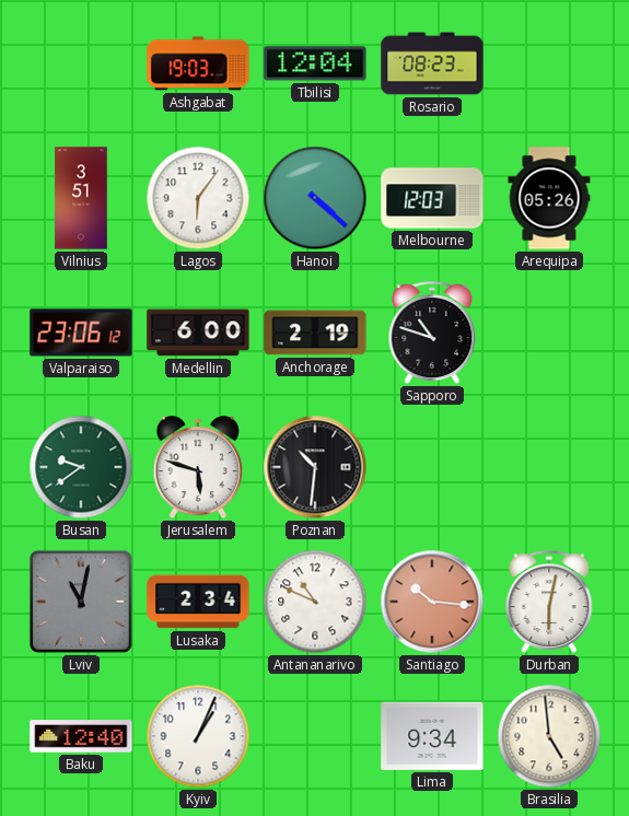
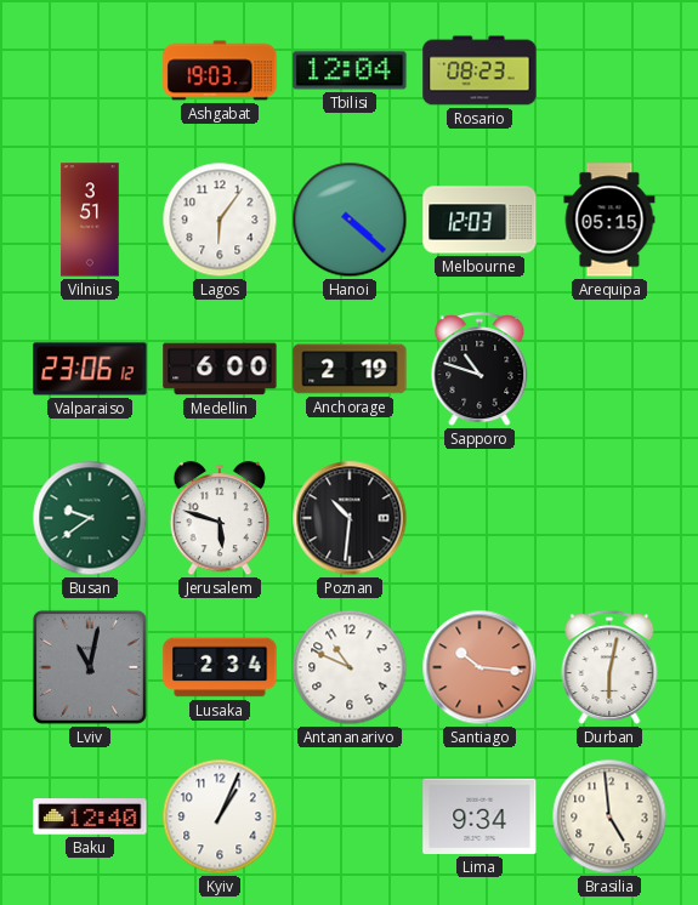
Arequipa: 05:26 -> 05:15
